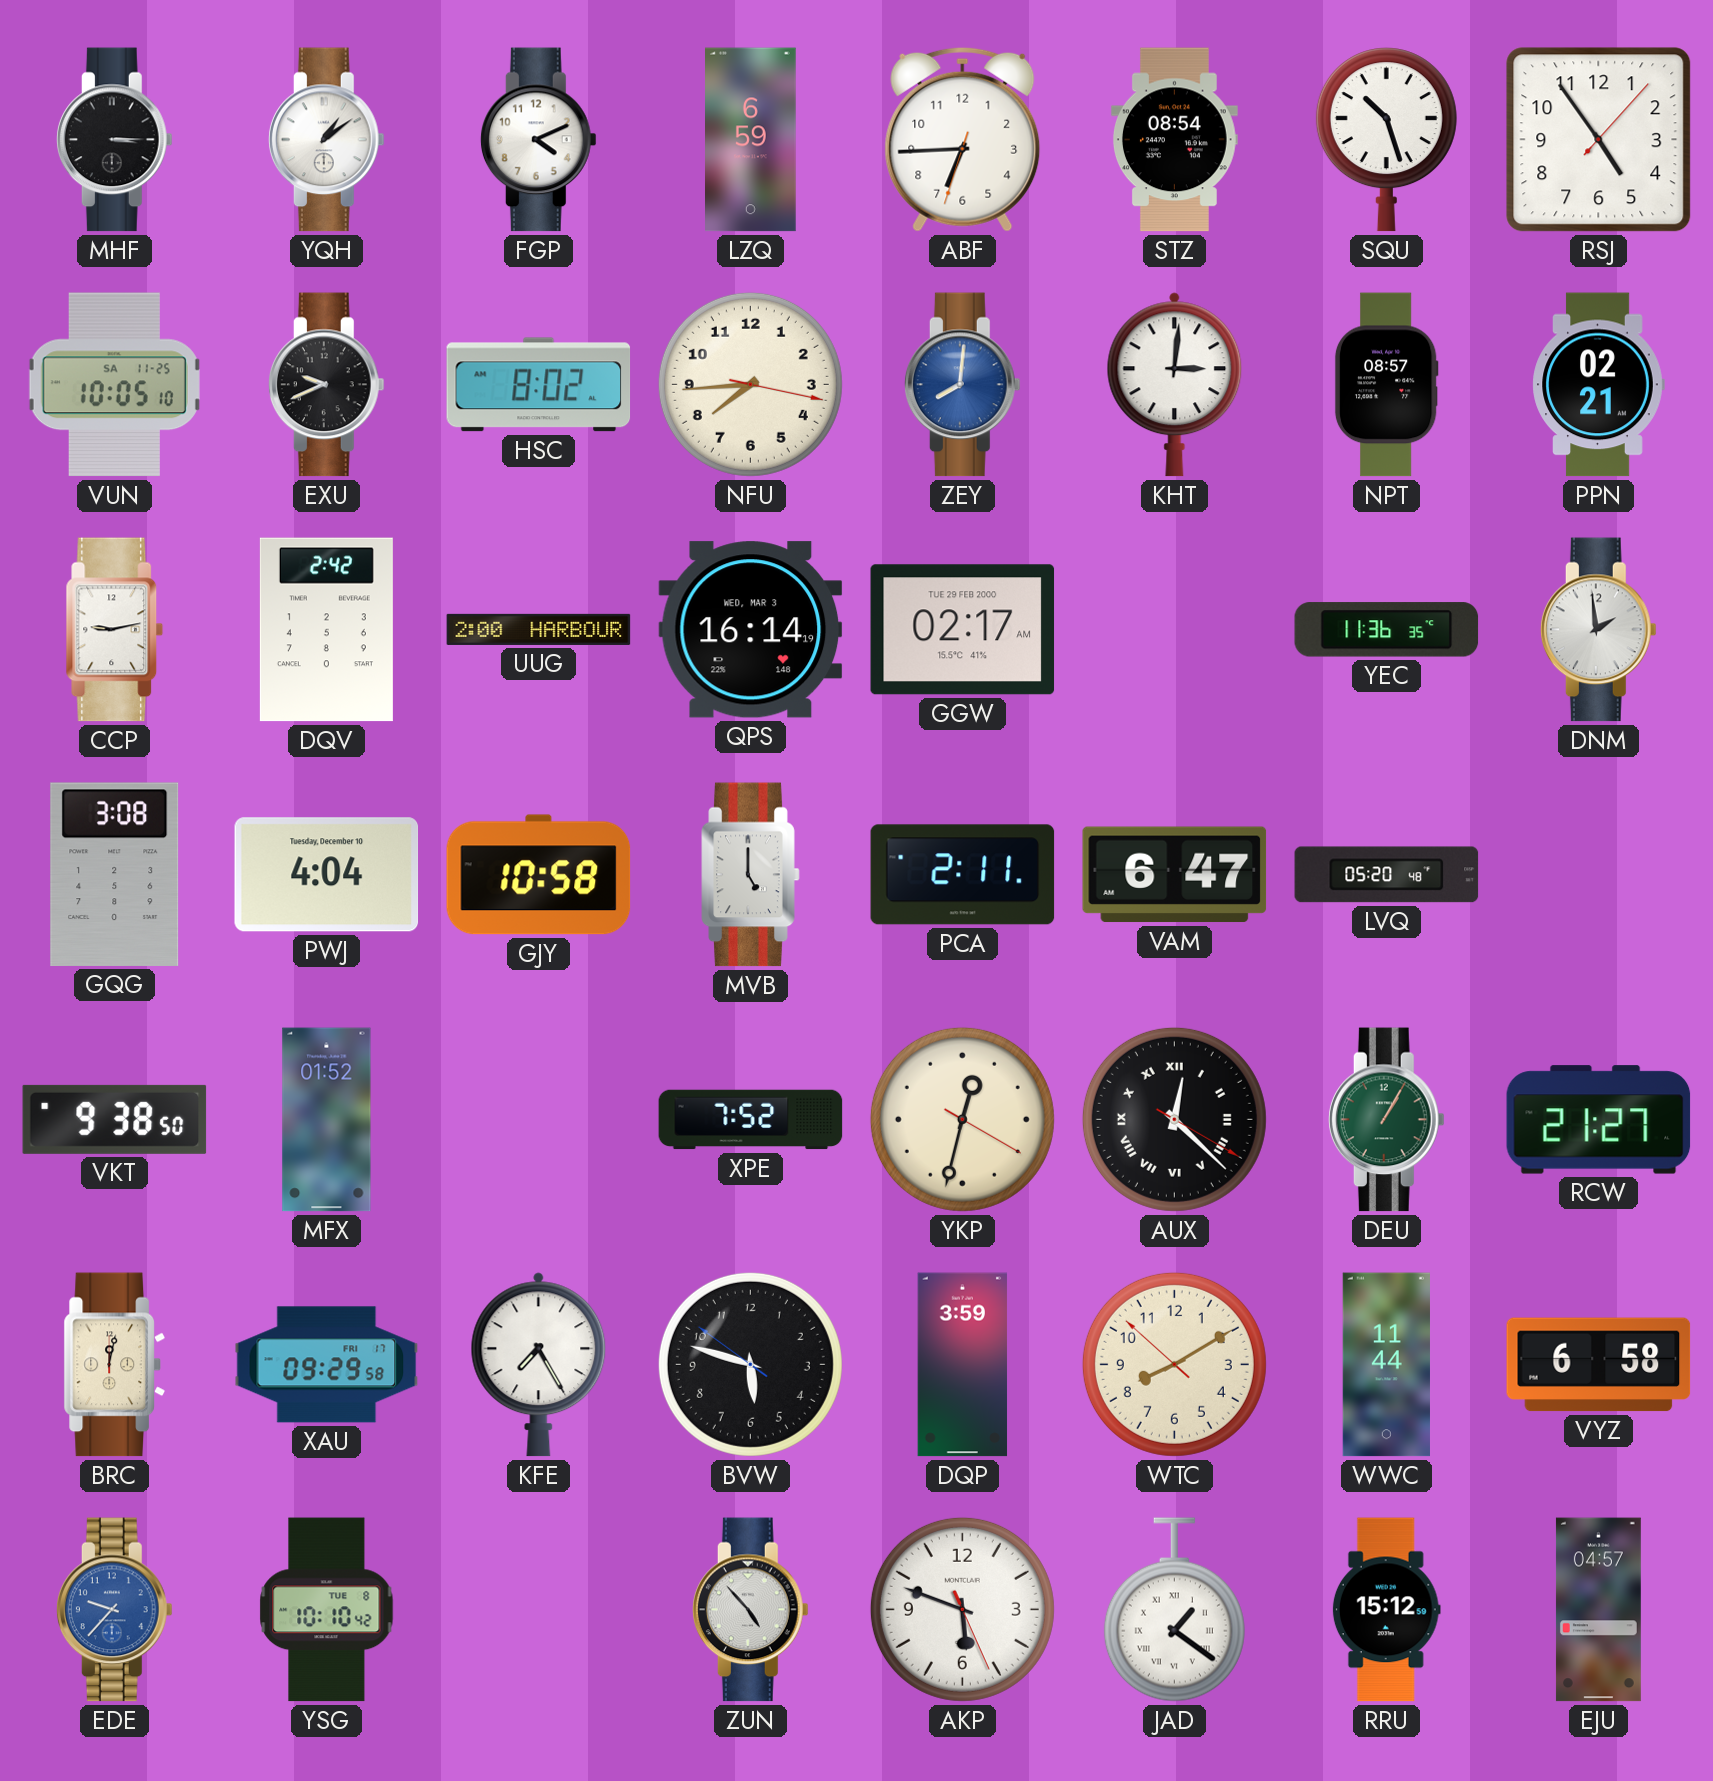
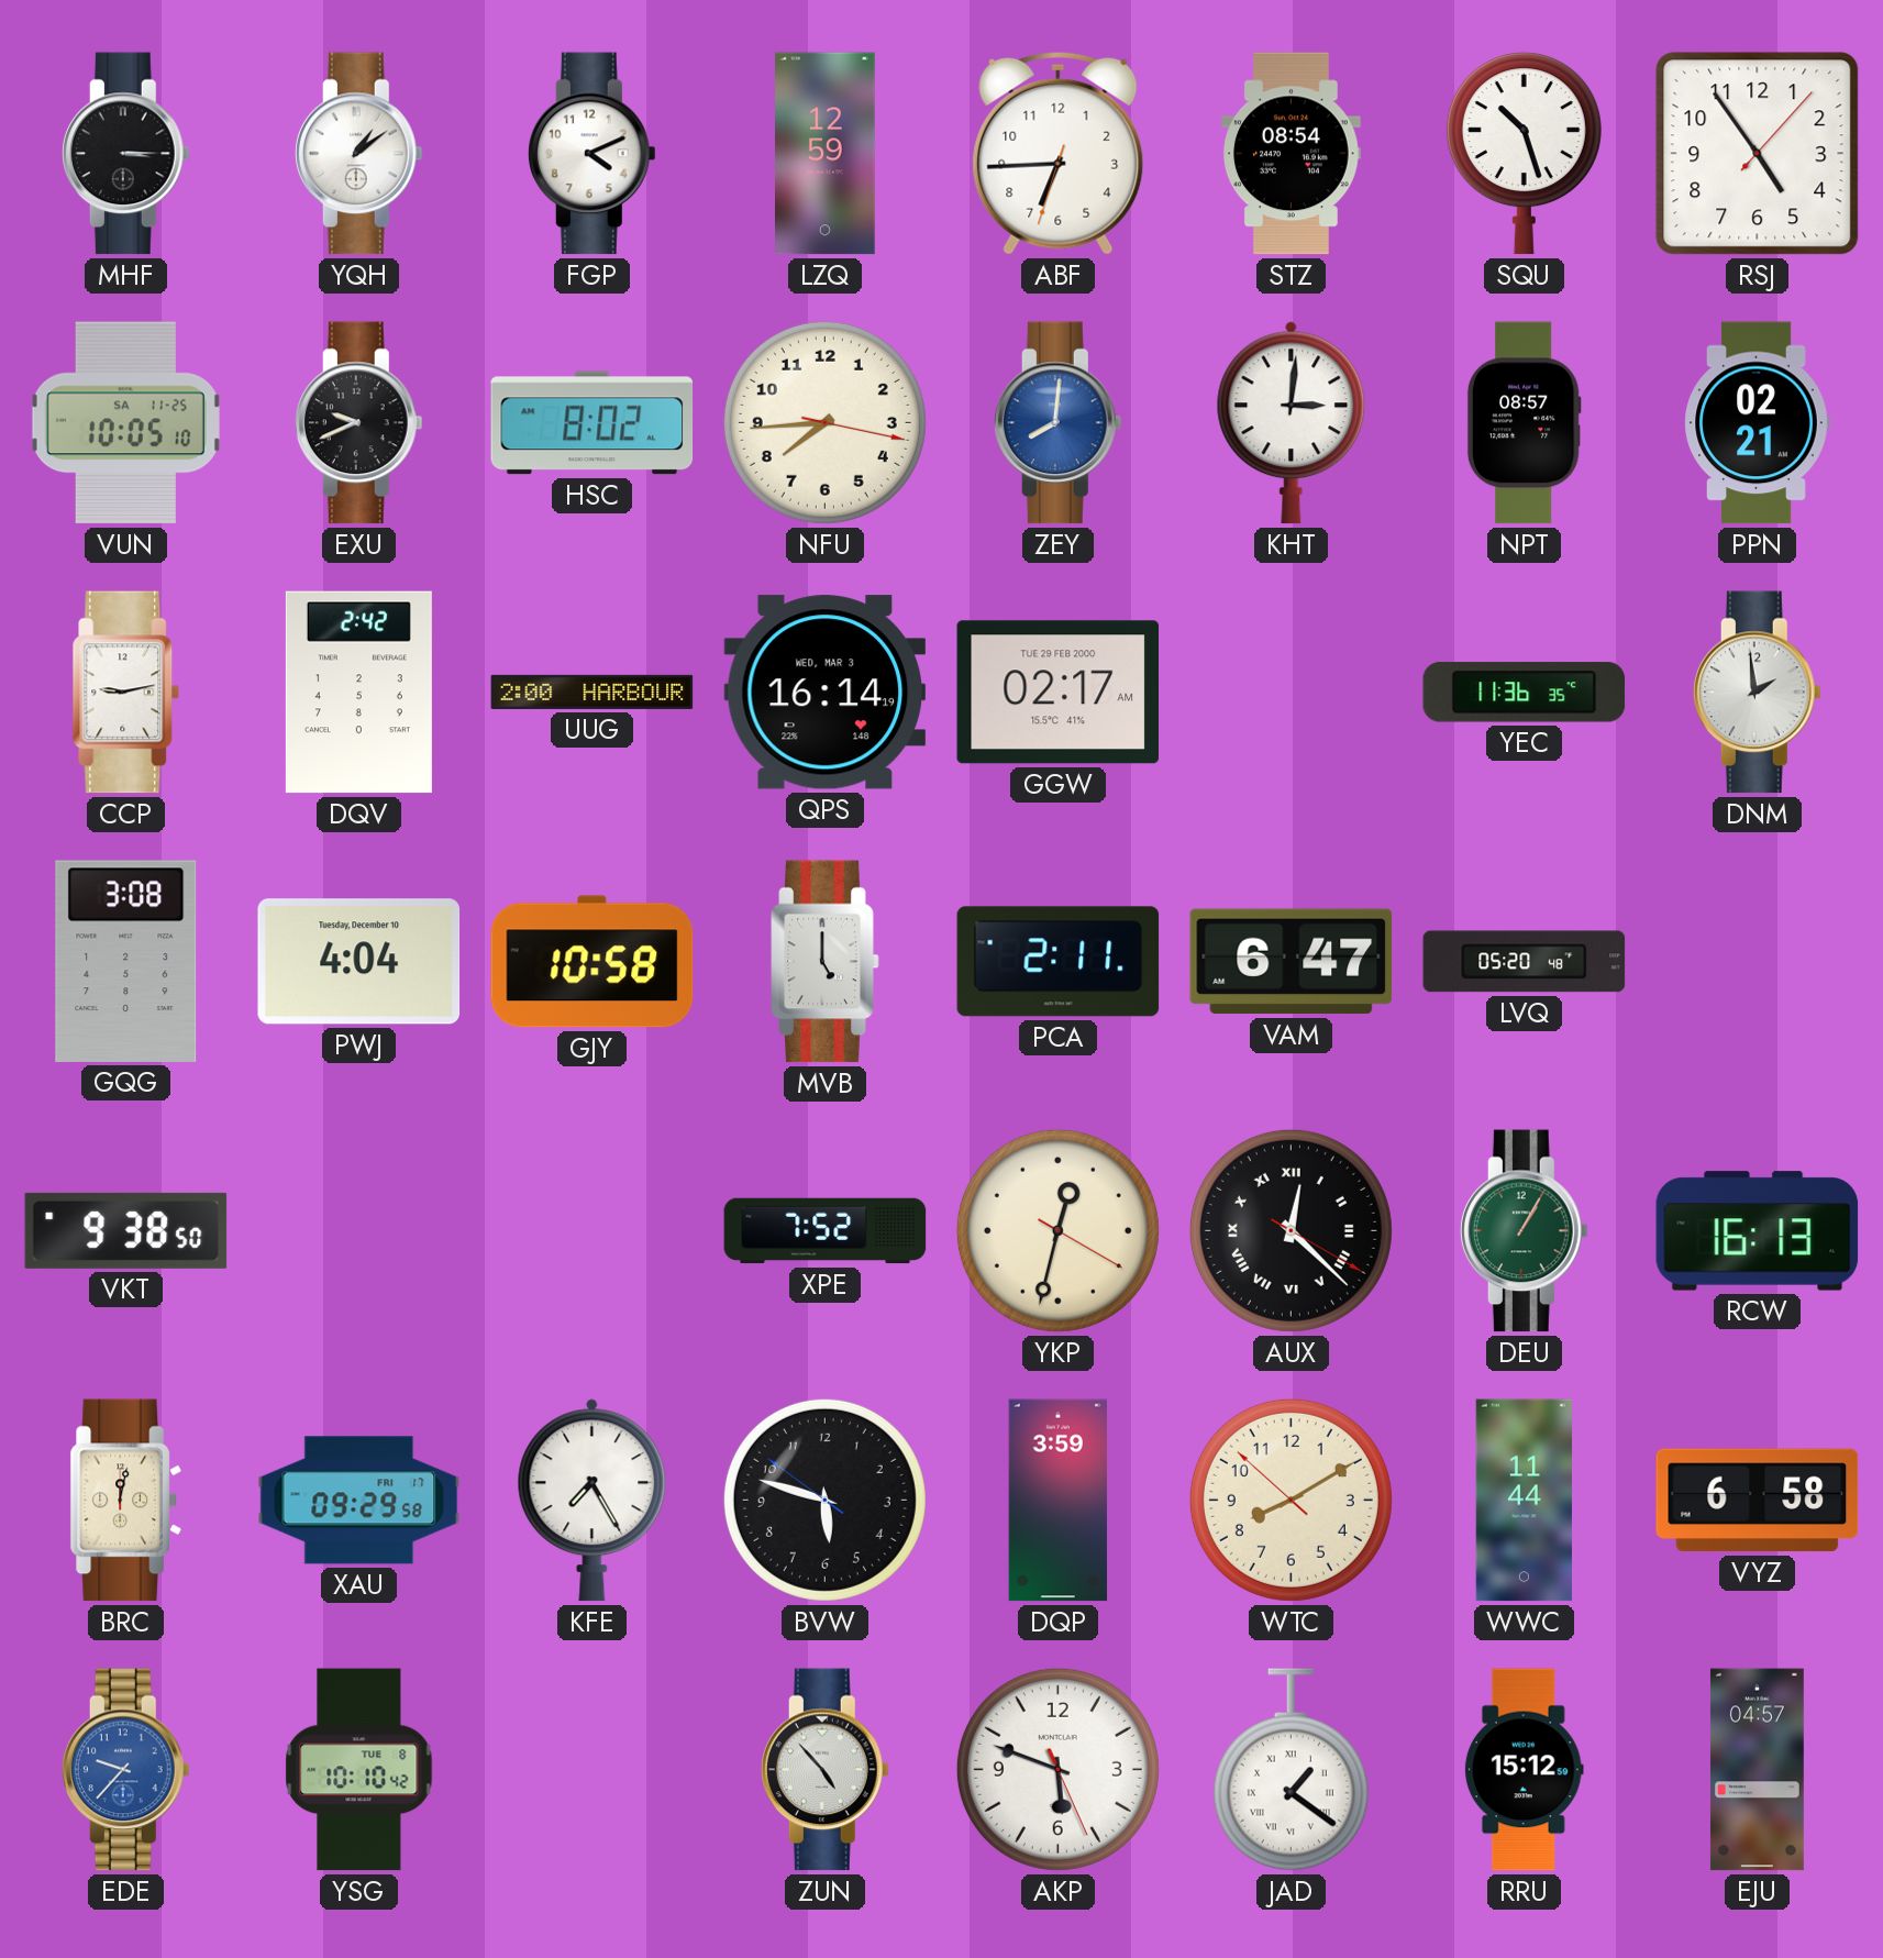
LZQ: 6:59 -> 12:59
MFX: 01:52 -> none
RCW: 21:27 -> 16:13
